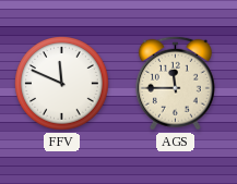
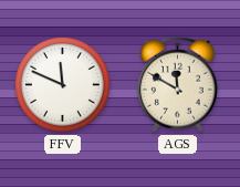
AGS: 11:45 -> 11:50
